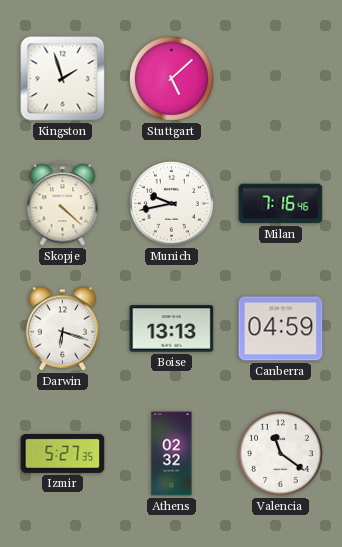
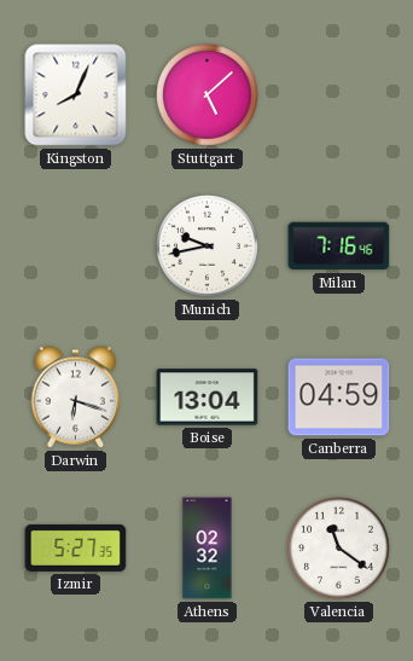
Kingston: 1:57 -> 8:04
Skopje: 4:22 -> none
Boise: 13:13 -> 13:04
